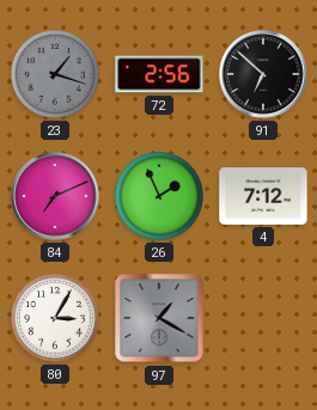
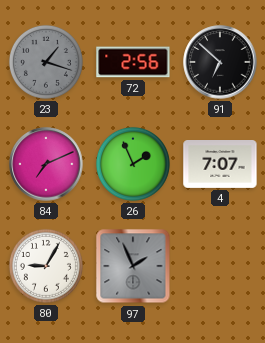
4: 7:12 -> 7:07
80: 3:05 -> 9:05
97: 1:20 -> 1:56
